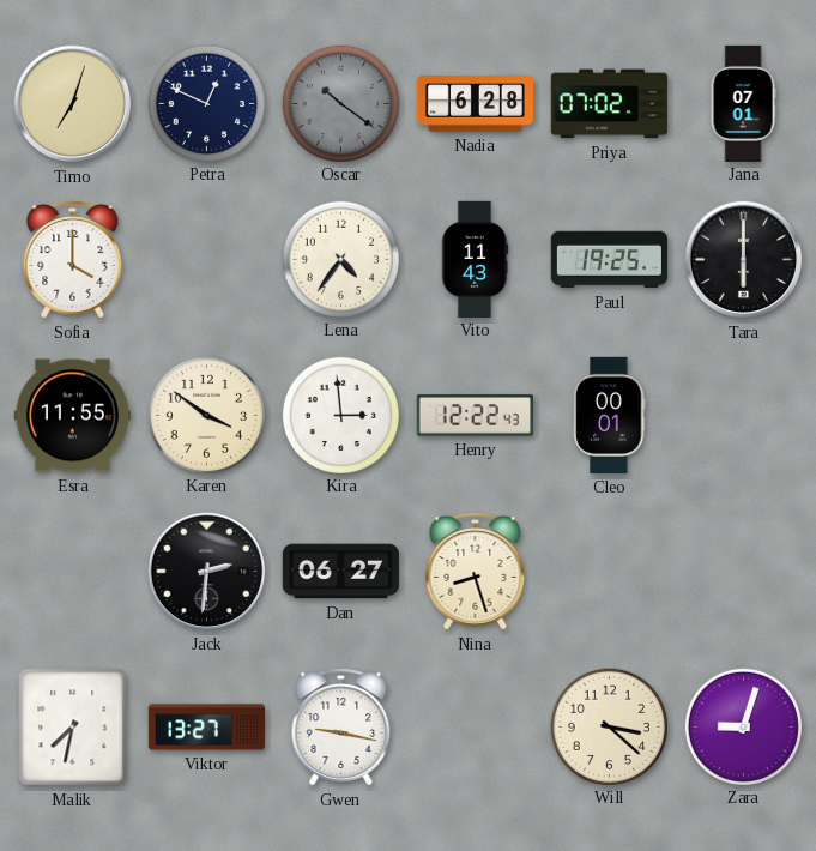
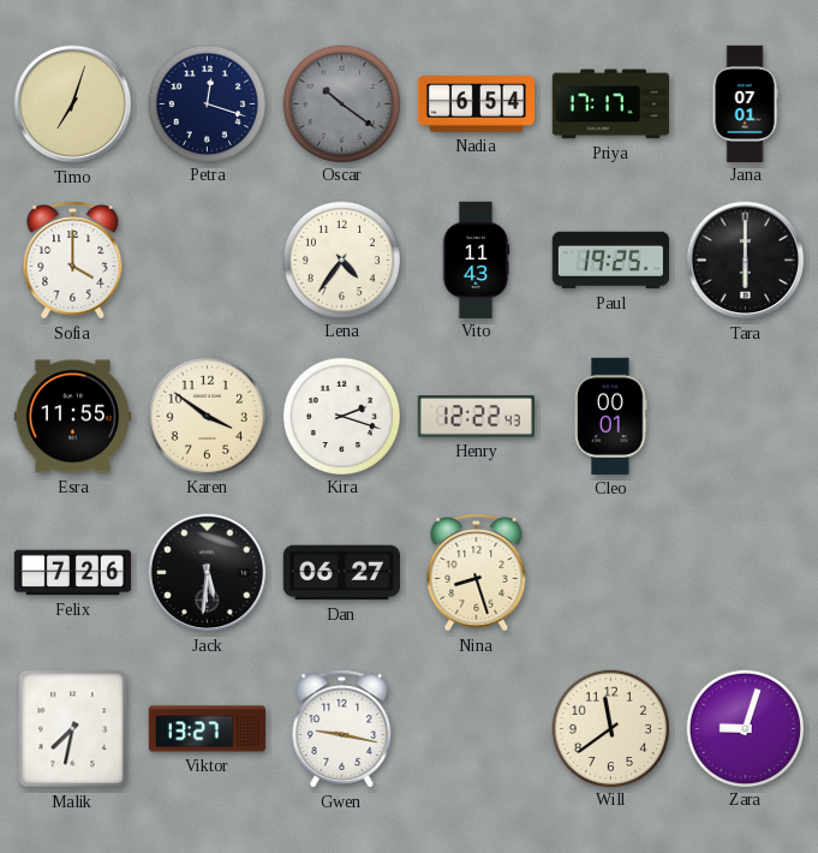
Petra: 12:49 -> 12:18
Nadia: 6:28 -> 6:54
Priya: 07:02 -> 17:17
Kira: 2:59 -> 2:18
Felix: none -> 7:26
Jack: 2:31 -> 5:31
Will: 3:22 -> 11:39
